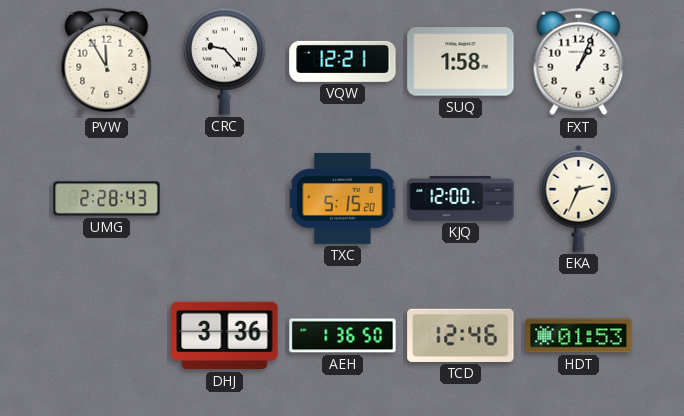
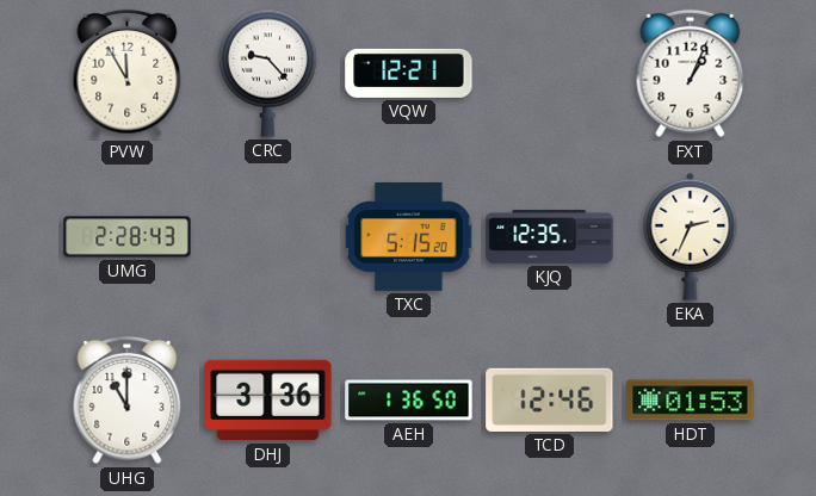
SUQ: 1:58 -> none
KJQ: 12:00 -> 12:35
UHG: none -> 11:00
